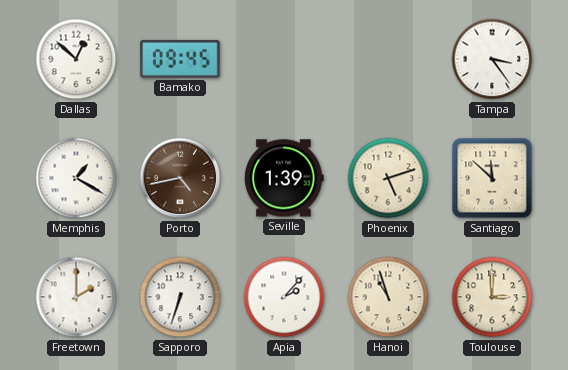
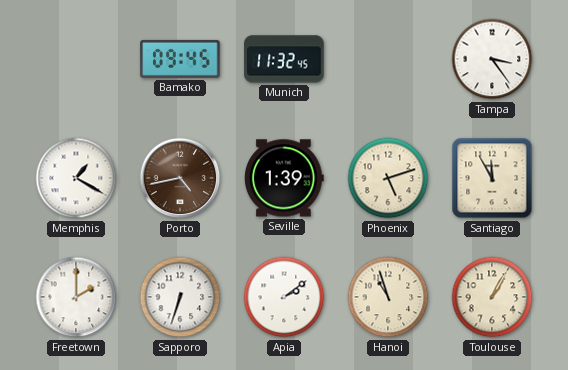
Dallas: 12:52 -> none
Munich: none -> 11:32
Santiago: 11:52 -> 11:55
Apia: 2:07 -> 2:09
Toulouse: 3:00 -> 1:05
